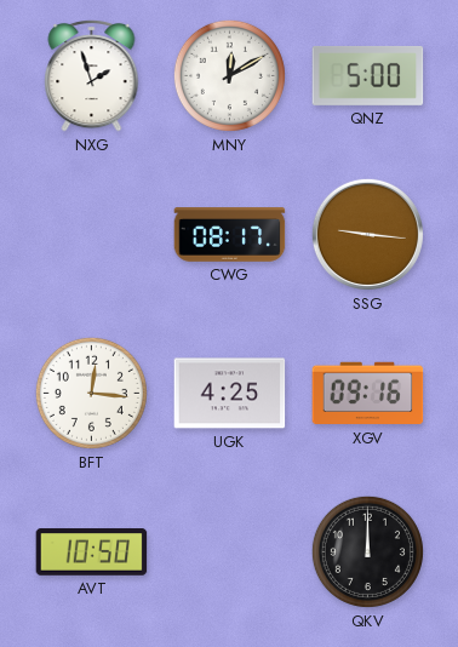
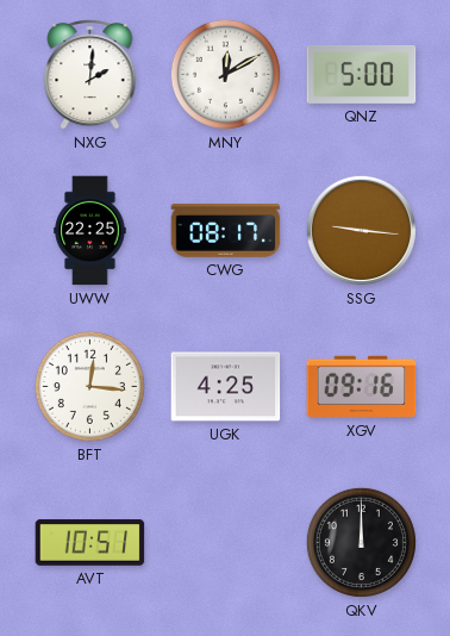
NXG: 1:57 -> 2:01
UWW: none -> 22:25
AVT: 10:50 -> 10:51
